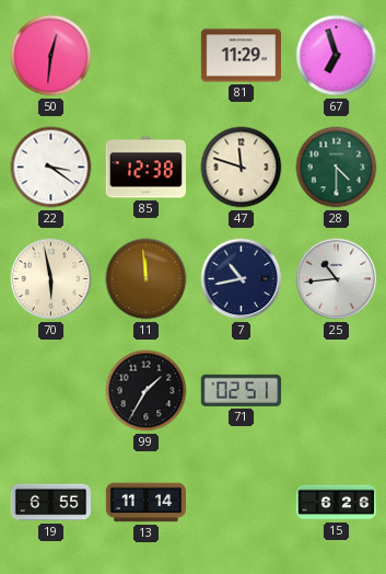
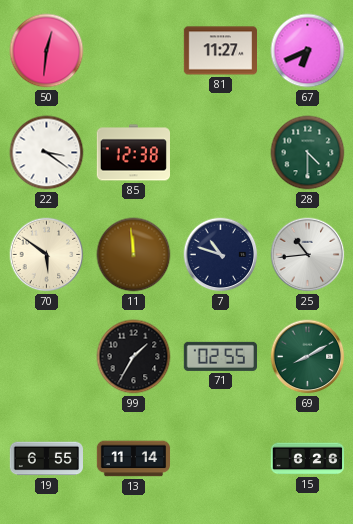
81: 11:29 -> 11:27
67: 6:57 -> 6:41
47: 11:48 -> none
70: 5:58 -> 5:51
7: 10:43 -> 10:48
71: 02:51 -> 02:55
69: none -> 8:10
